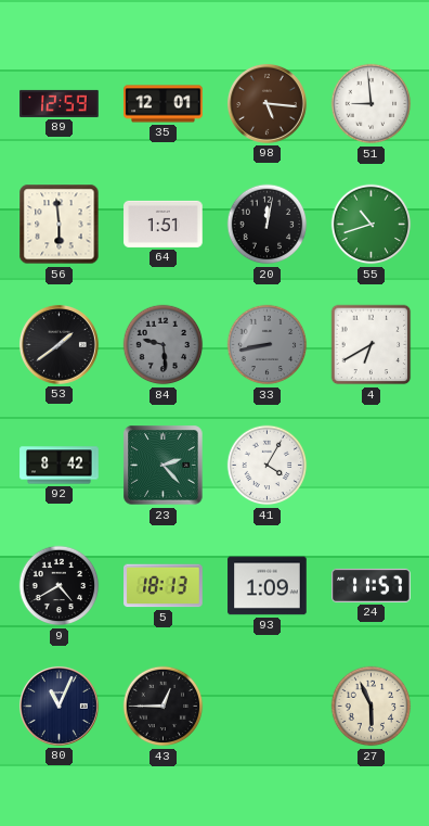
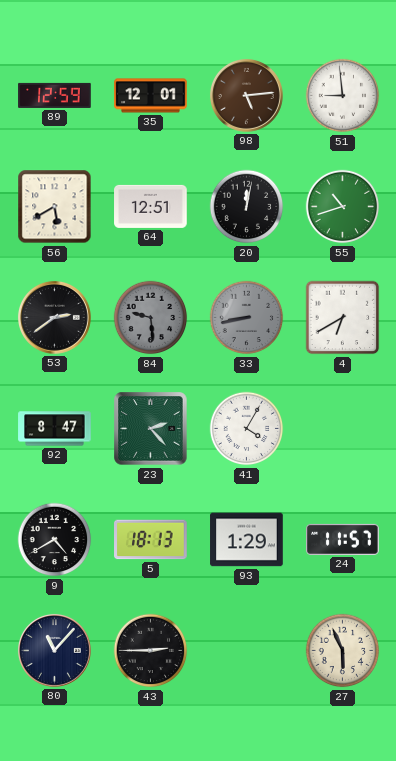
98: 5:16 -> 5:14
56: 5:59 -> 5:40
64: 1:51 -> 12:51
53: 1:39 -> 2:39
92: 8:42 -> 8:47
93: 1:09 -> 1:29
80: 11:04 -> 11:07
43: 12:45 -> 2:45
